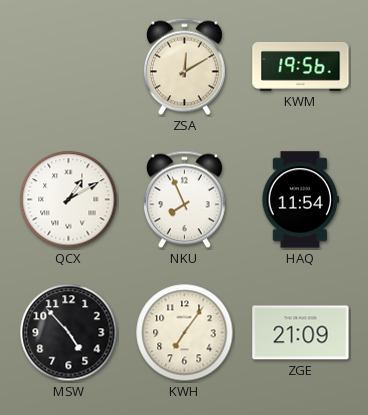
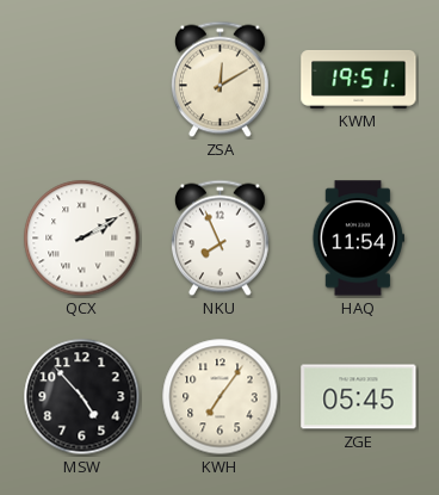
KWM: 19:56 -> 19:51
QCX: 1:10 -> 2:10
ZGE: 21:09 -> 05:45
